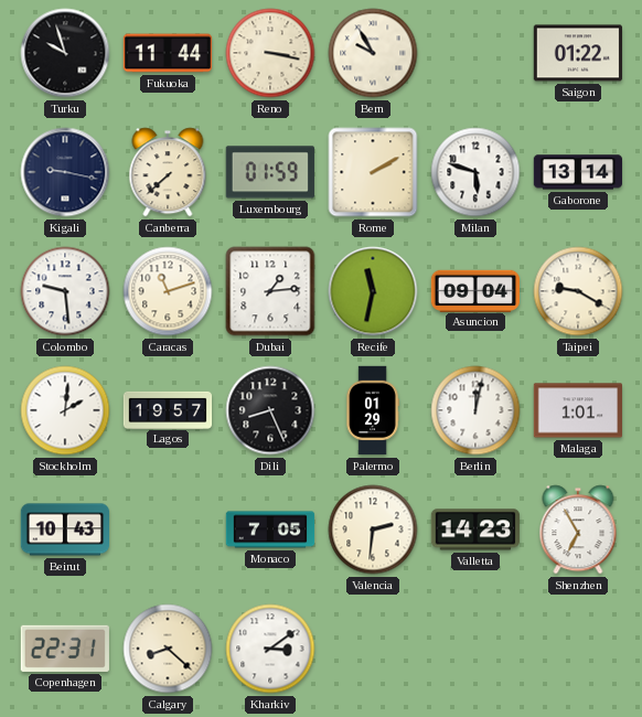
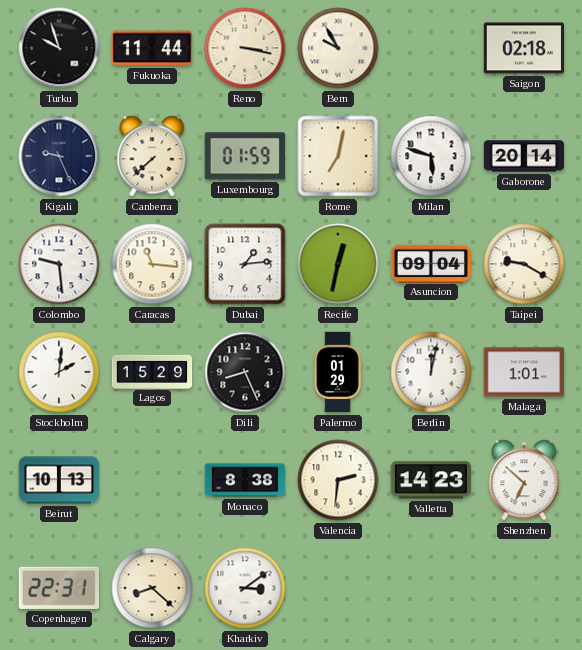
Saigon: 01:22 -> 02:18
Kigali: 9:17 -> 9:26
Rome: 2:10 -> 7:02
Gaborone: 13:14 -> 20:14
Caracas: 11:12 -> 11:16
Recife: 11:32 -> 12:32
Lagos: 19:57 -> 15:29
Beirut: 10:43 -> 10:13
Monaco: 7:05 -> 8:38
Shenzhen: 6:55 -> 6:52
